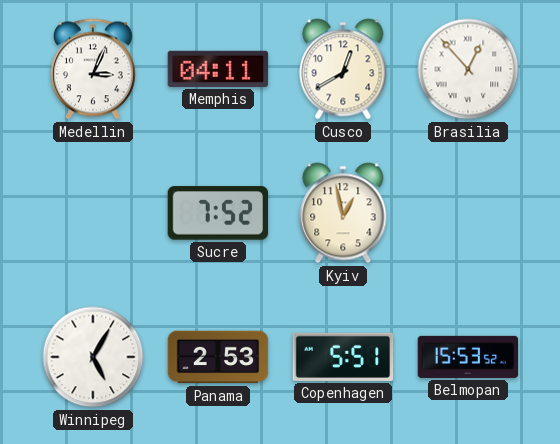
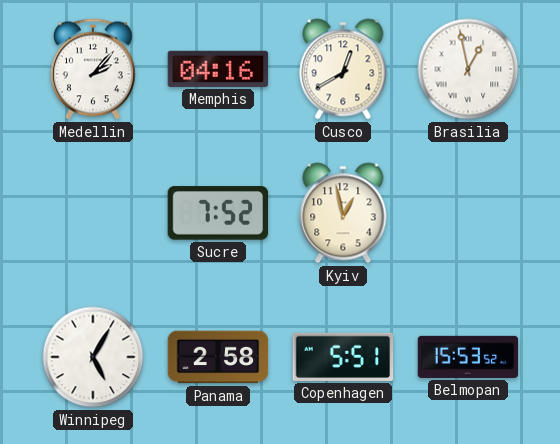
Medellin: 3:04 -> 2:07
Memphis: 04:11 -> 04:16
Brasilia: 12:53 -> 12:58
Panama: 2:53 -> 2:58
